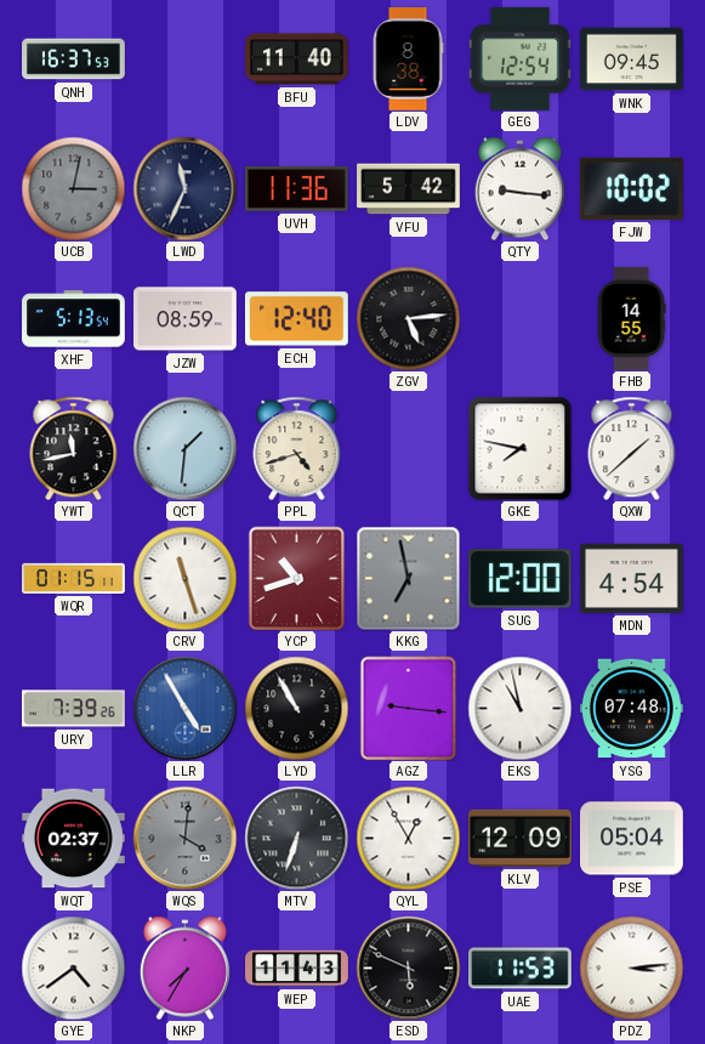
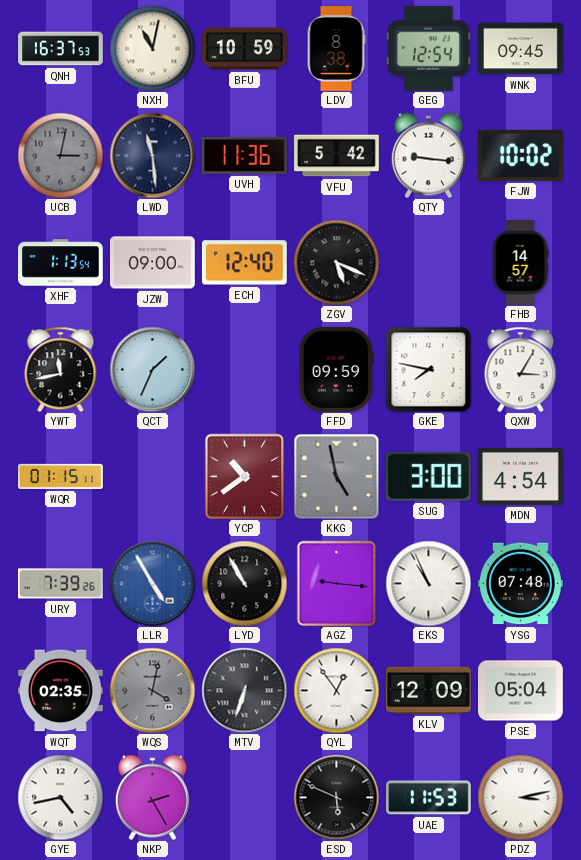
NXH: none -> 11:02
BFU: 11:40 -> 10:59
LWD: 11:34 -> 11:29
XHF: 5:13 -> 1:13
JZW: 08:59 -> 09:00
ZGV: 5:14 -> 5:19
FHB: 14:55 -> 14:57
QCT: 1:31 -> 1:34
PPL: 4:42 -> none
FFD: none -> 09:59
QXW: 1:38 -> 3:05
CRV: 11:27 -> none
YCP: 10:42 -> 10:39
KKG: 6:58 -> 4:58
SUG: 12:00 -> 3:00
EKS: 10:58 -> 10:56
WQT: 02:37 -> 02:35
WQS: 4:01 -> 4:02
QYL: 12:55 -> 12:54
GYE: 4:39 -> 4:43
NKP: 7:35 -> 2:25
WEP: 11:43 -> none
PDZ: 3:14 -> 3:13
